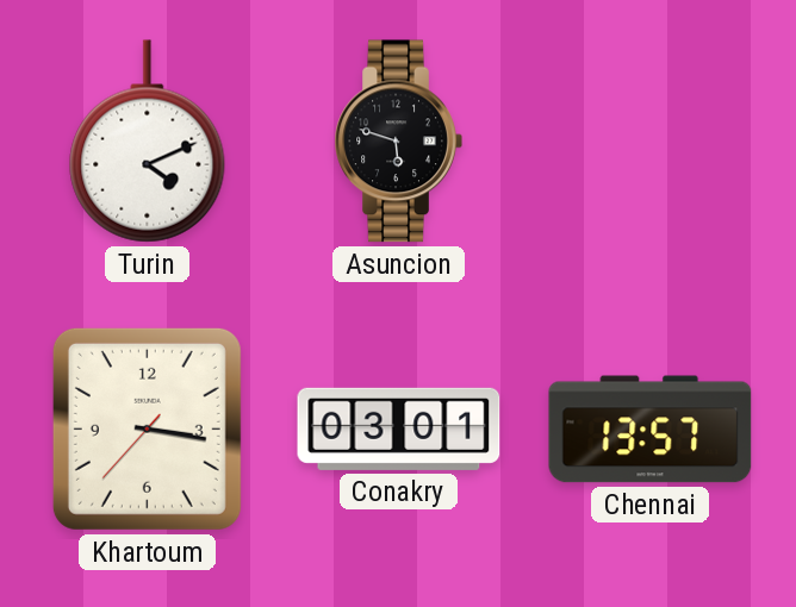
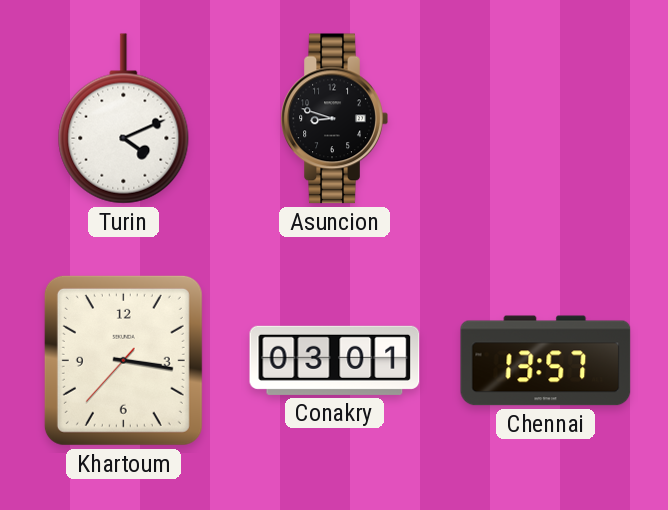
Asuncion: 5:48 -> 8:48
